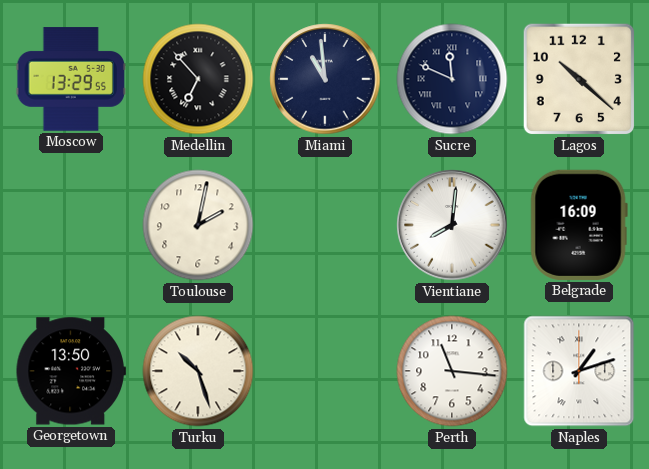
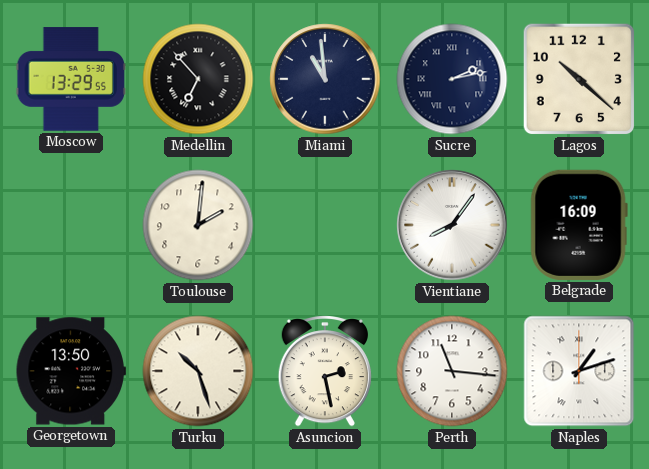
Sucre: 11:49 -> 2:13
Toulouse: 2:02 -> 2:01
Vientiane: 8:01 -> 8:06
Asuncion: none -> 2:28
